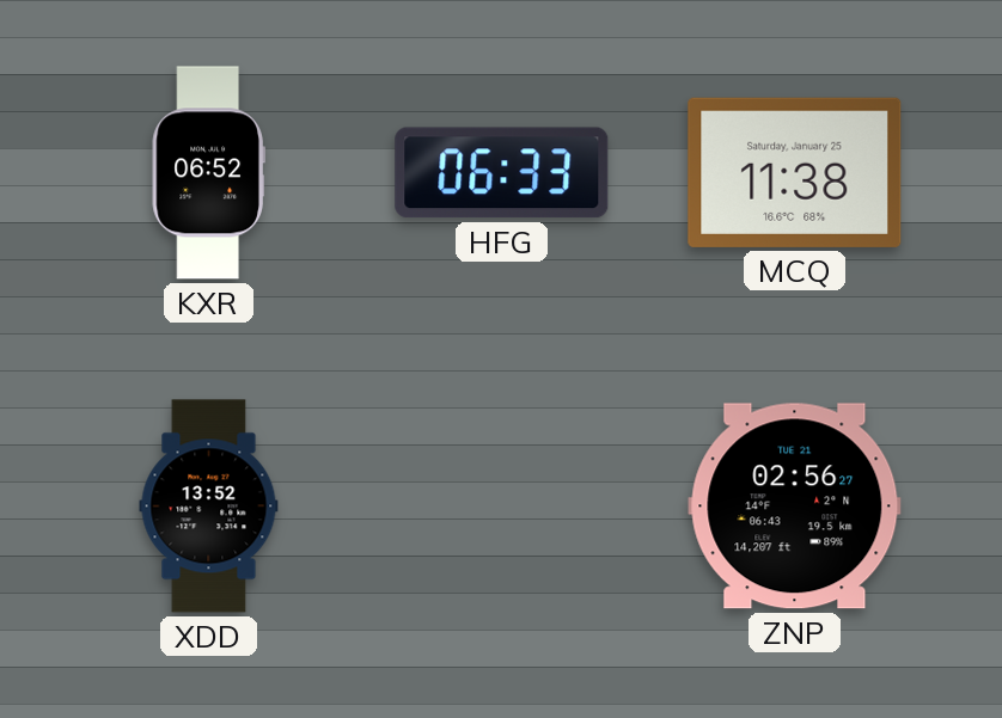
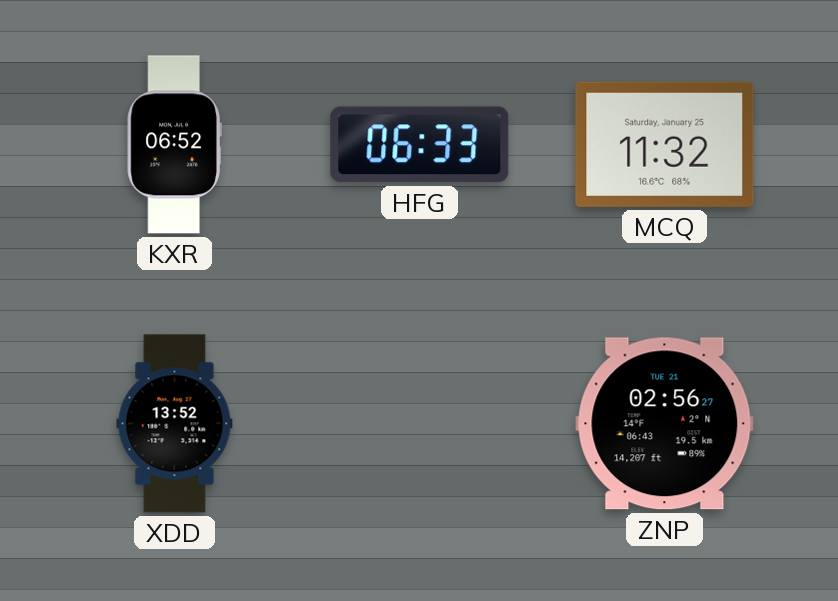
MCQ: 11:38 -> 11:32
